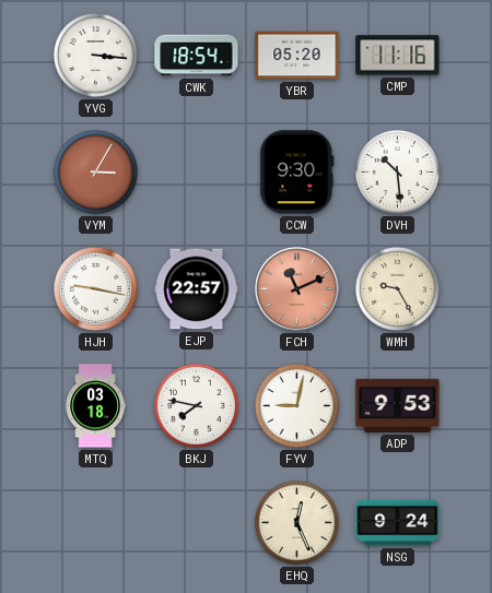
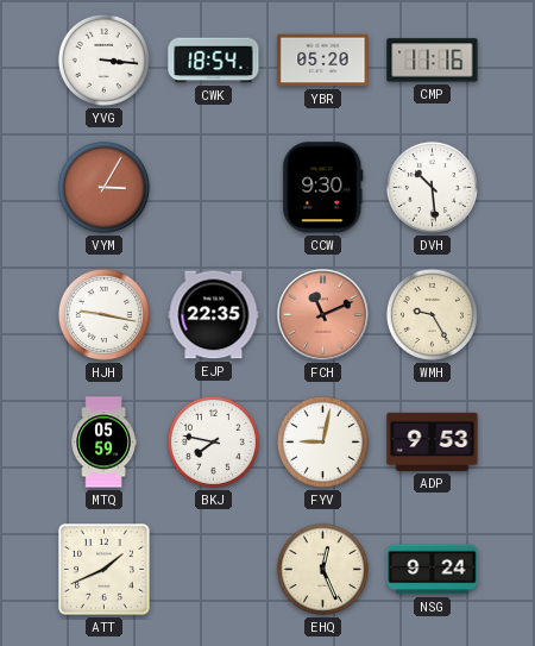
EJP: 22:57 -> 22:35
MTQ: 03:18 -> 05:59
ATT: none -> 1:41
